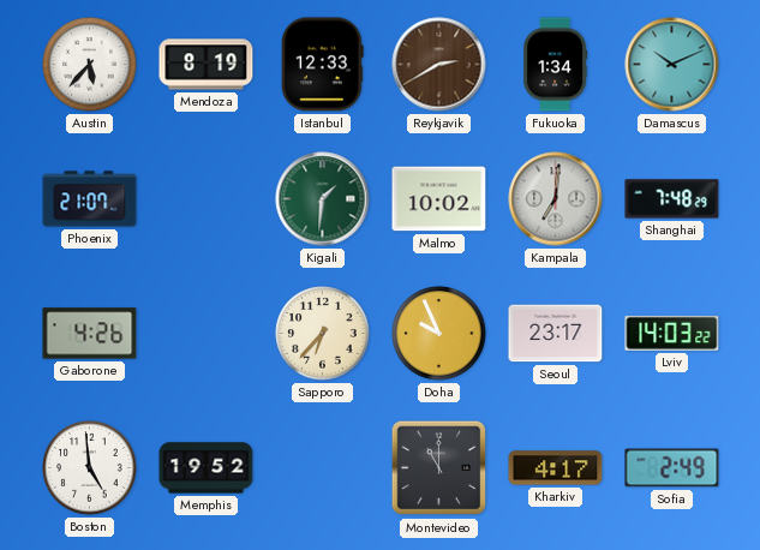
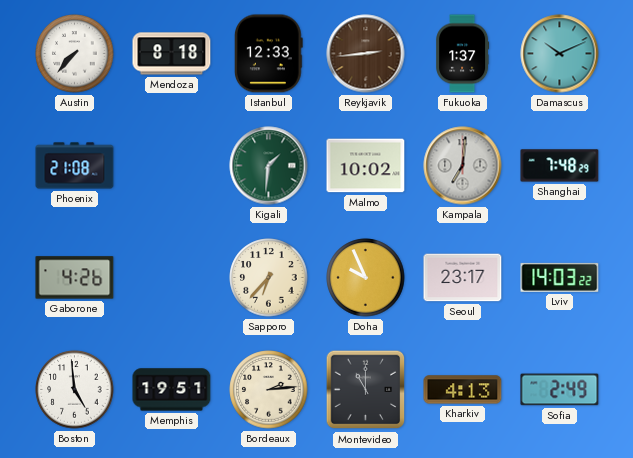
Austin: 5:37 -> 7:37
Mendoza: 8:19 -> 8:18
Reykjavik: 2:40 -> 2:44
Fukuoka: 1:34 -> 1:37
Phoenix: 21:07 -> 21:08
Memphis: 19:52 -> 19:51
Bordeaux: none -> 2:14
Kharkiv: 4:17 -> 4:13
